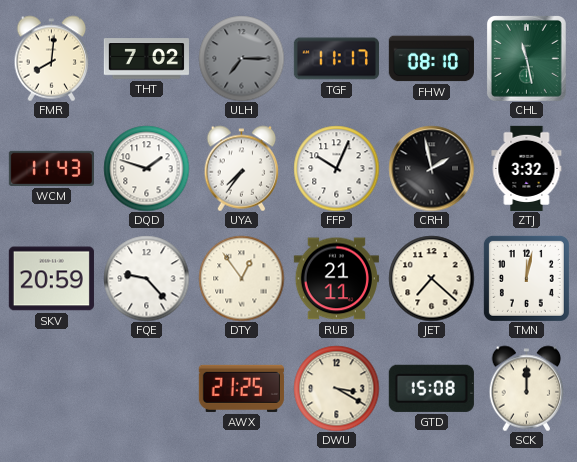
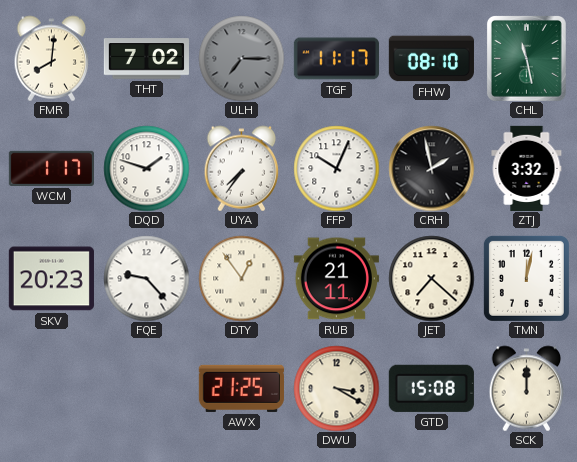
WCM: 11:43 -> 1:17
SKV: 20:59 -> 20:23
